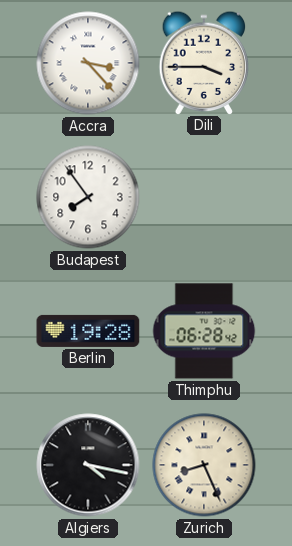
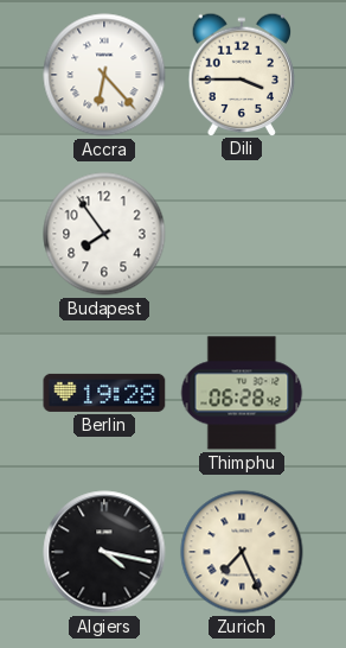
Accra: 3:23 -> 6:23
Zurich: 8:26 -> 7:26
